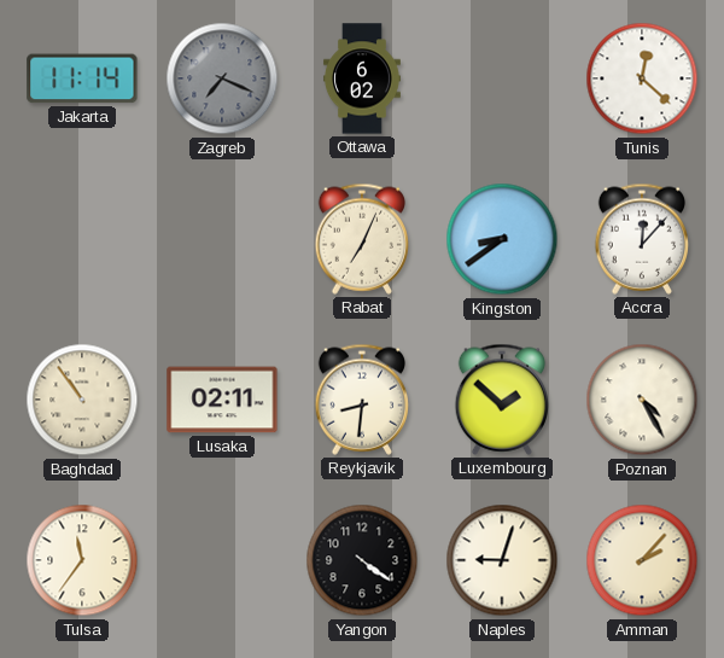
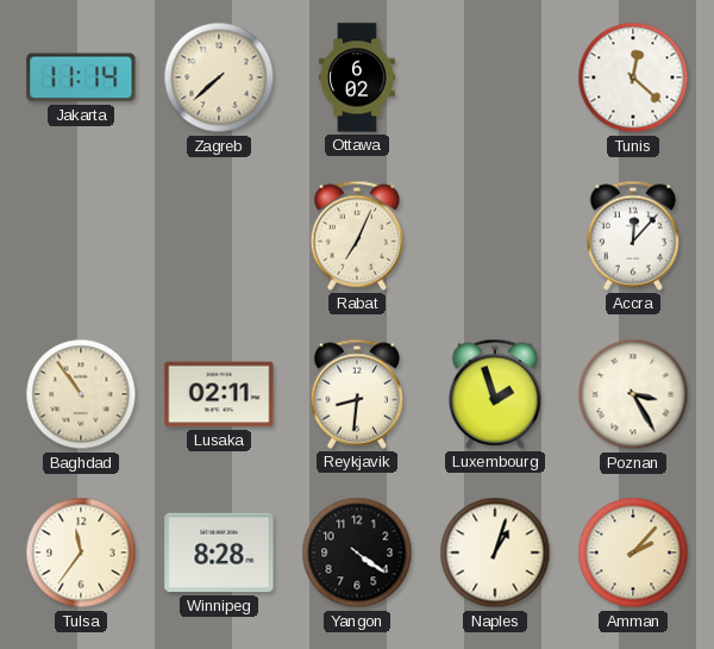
Zagreb: 7:19 -> 7:38
Zagreb dial: grey -> cream
Kingston: 8:39 -> none
Luxembourg: 1:52 -> 1:57
Poznan: 4:25 -> 3:25
Winnipeg: none -> 8:28
Naples: 9:03 -> 1:03
